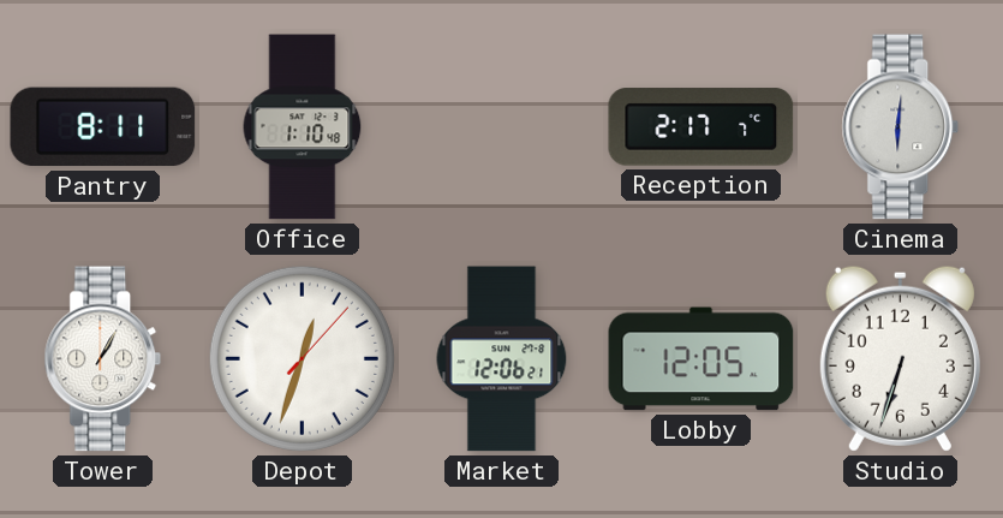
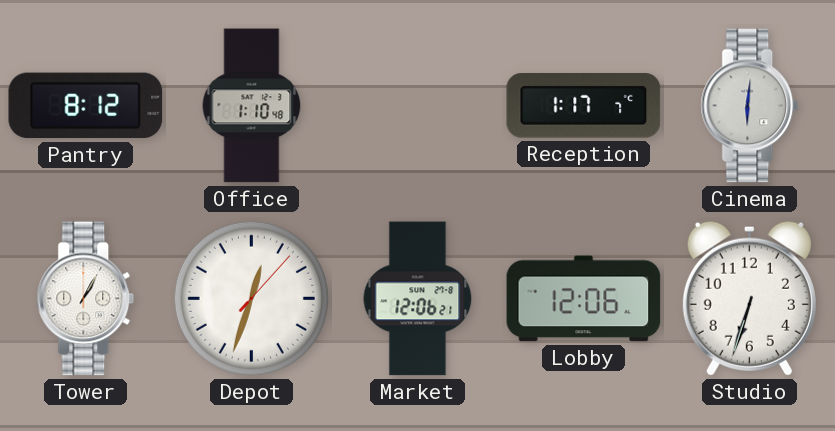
Pantry: 8:11 -> 8:12
Reception: 2:17 -> 1:17
Lobby: 12:05 -> 12:06
